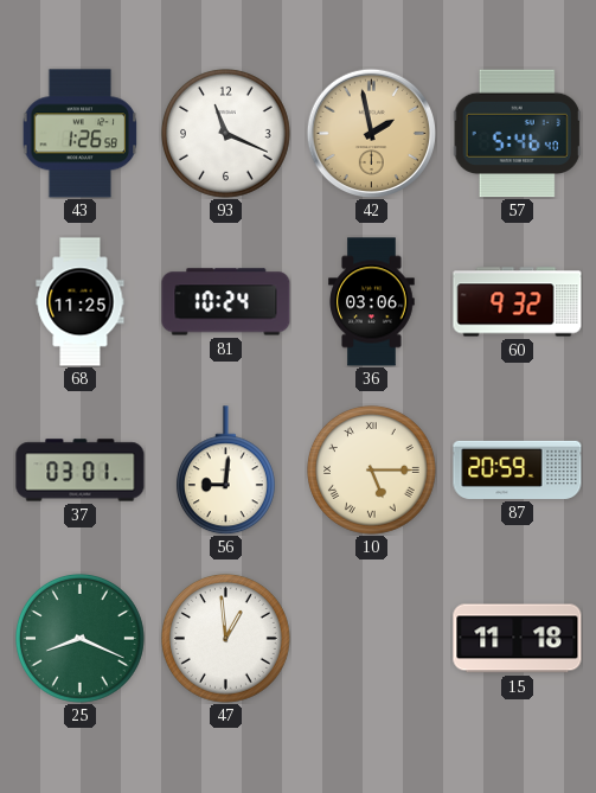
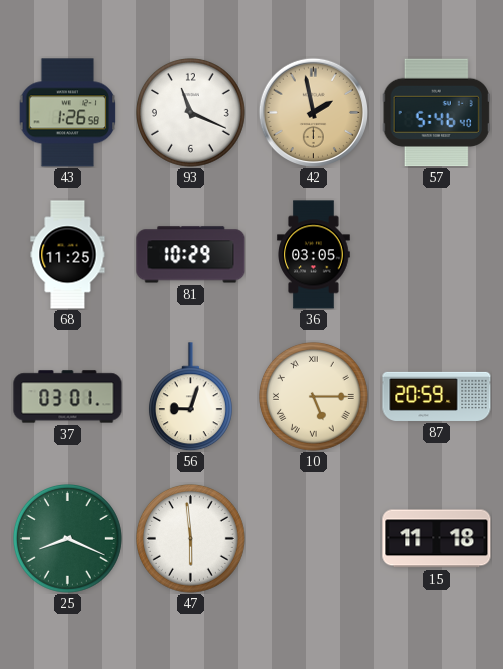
81: 10:24 -> 10:29
36: 03:06 -> 03:05
60: 9:32 -> none
56: 9:01 -> 9:03
47: 12:59 -> 5:59
